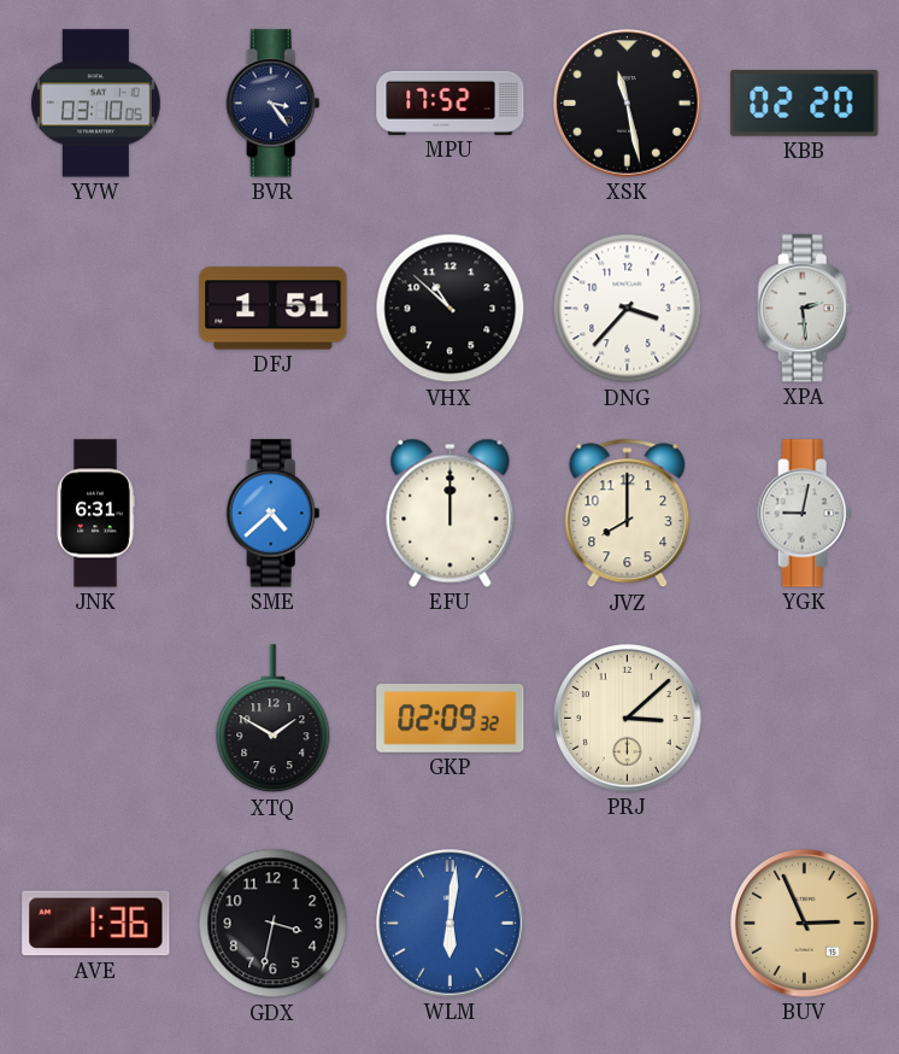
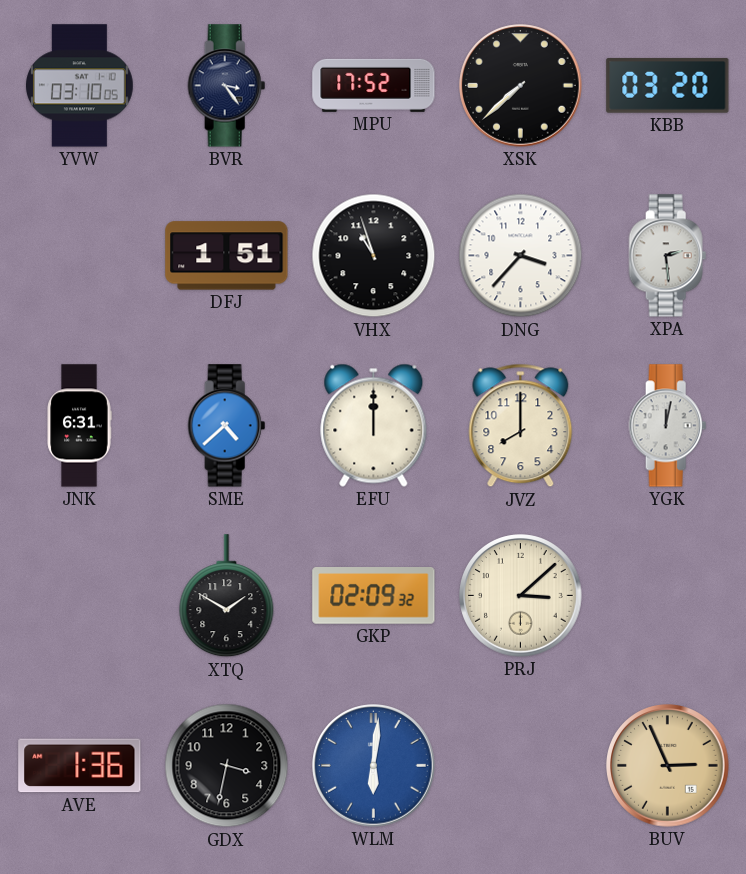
XSK: 11:28 -> 7:38
KBB: 02:20 -> 03:20
VHX: 10:52 -> 10:57
YGK: 9:02 -> 12:02
